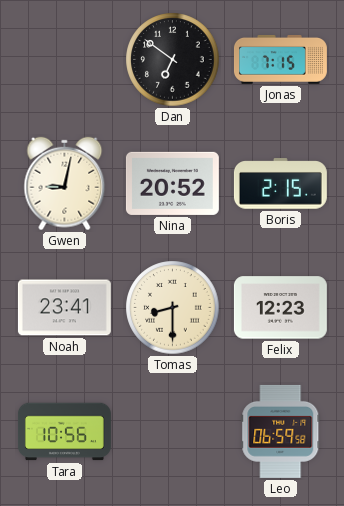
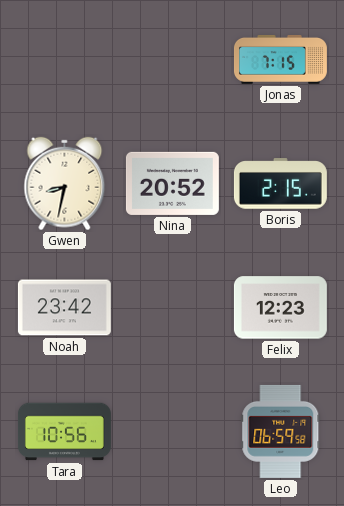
Dan: 6:51 -> none
Gwen: 9:02 -> 8:32
Noah: 23:41 -> 23:42
Tomas: 8:30 -> none
